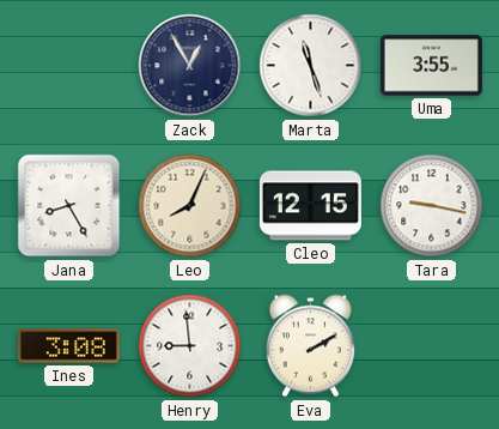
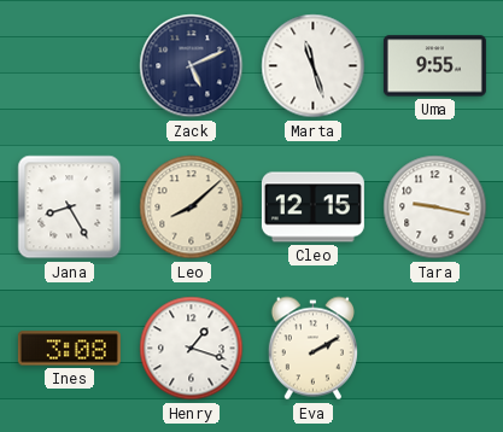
Zack: 12:55 -> 5:11
Uma: 3:55 -> 9:55
Leo: 8:04 -> 8:08
Henry: 8:59 -> 1:18
